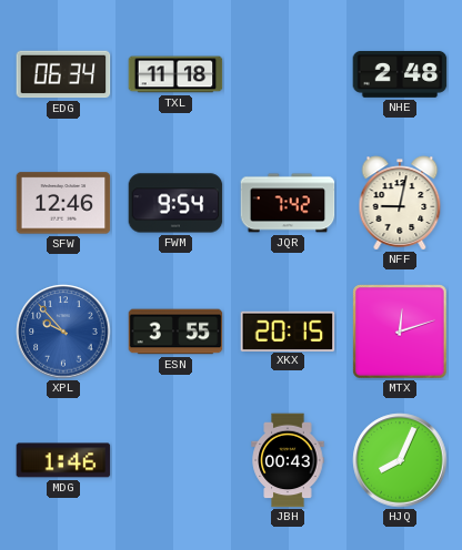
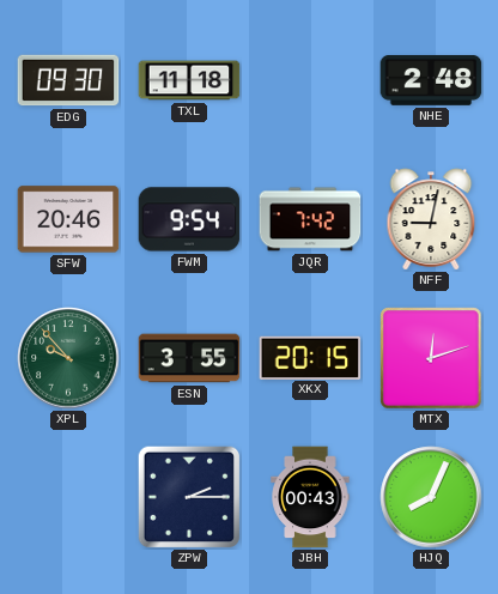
EDG: 06:34 -> 09:30
SFW: 12:46 -> 20:46
XPL dial: blue -> green
MDG: 1:46 -> none
ZPW: none -> 2:15
